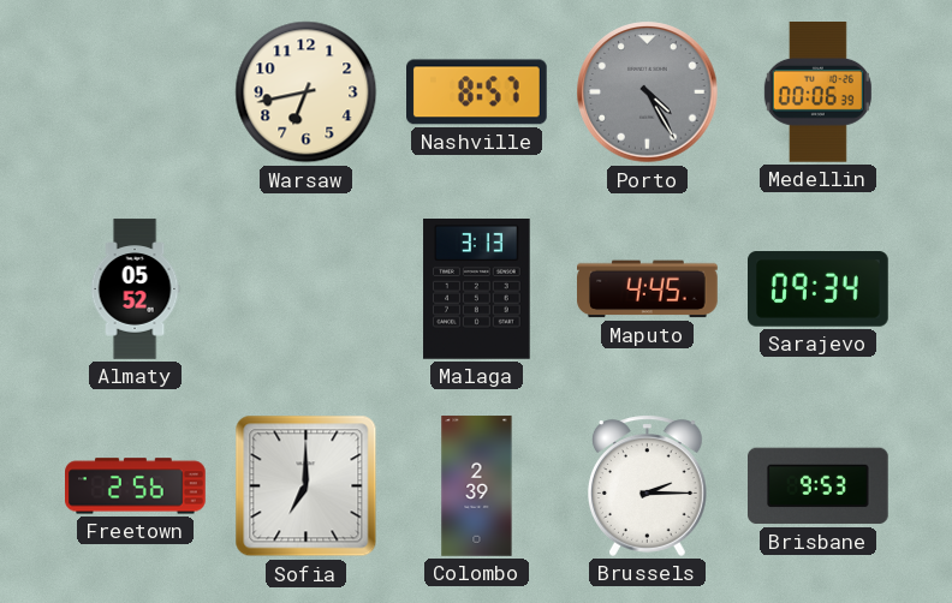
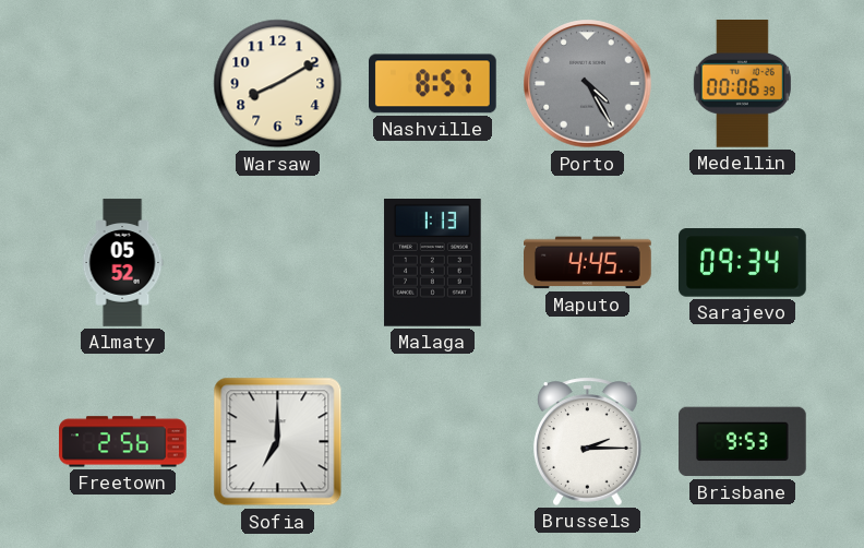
Warsaw: 6:43 -> 8:10
Malaga: 3:13 -> 1:13
Colombo: 2:39 -> none
